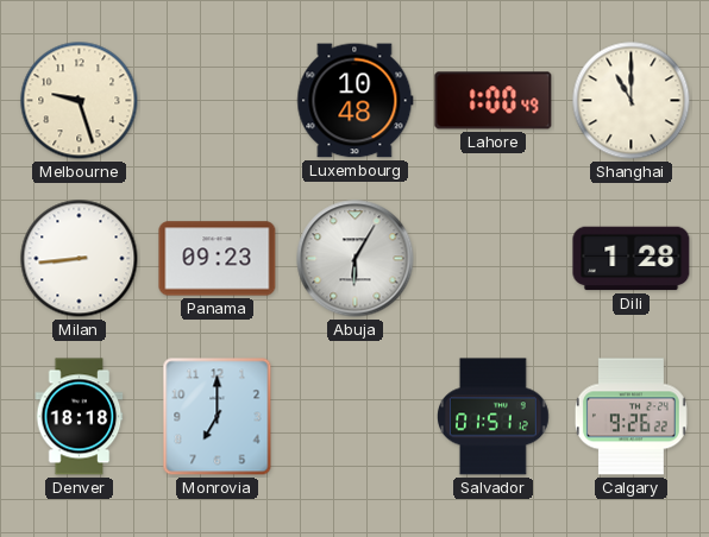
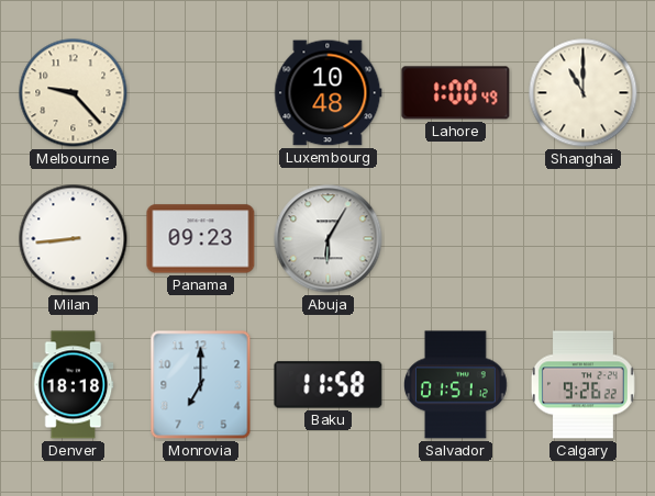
Melbourne: 9:27 -> 9:23
Dili: 1:28 -> none
Baku: none -> 11:58
